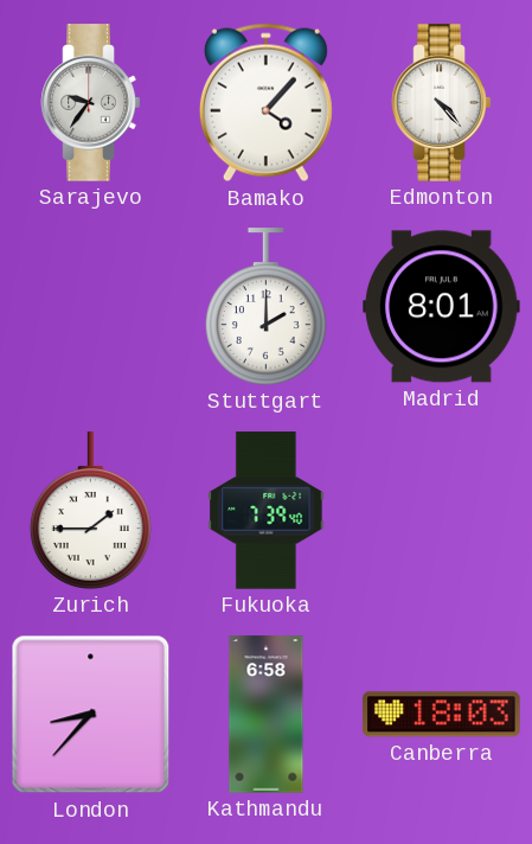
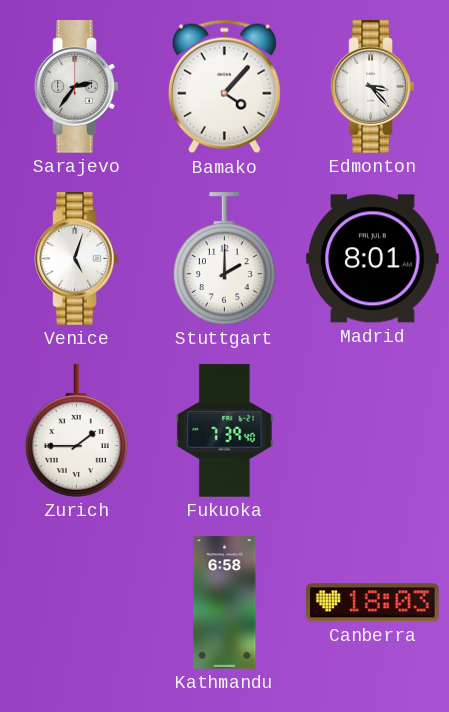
Sarajevo: 9:36 -> 2:36
Edmonton: 4:23 -> 3:23
Venice: none -> 5:03
London: 8:37 -> none
